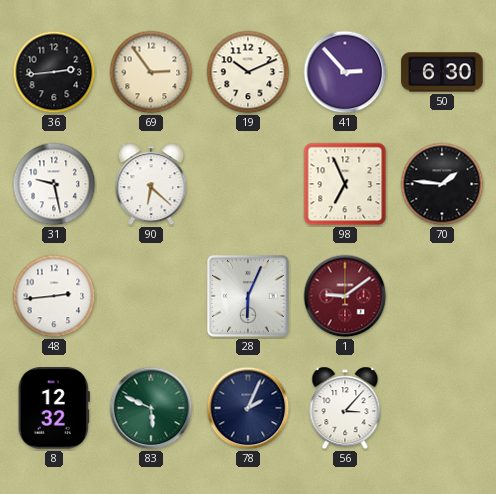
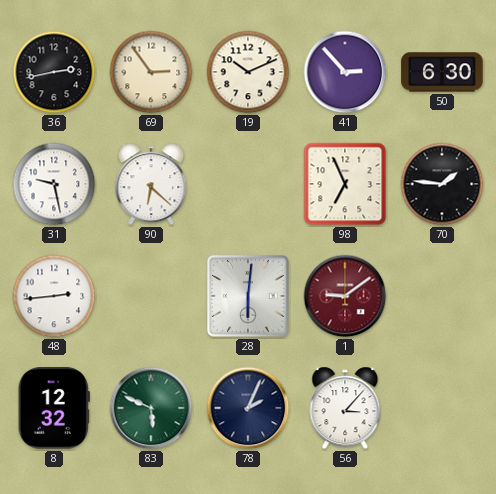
36: 2:44 -> 2:43
28: 6:04 -> 6:01
